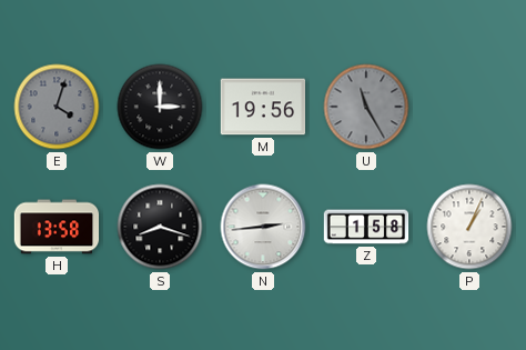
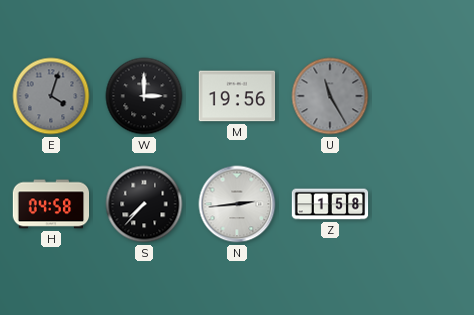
H: 13:58 -> 04:58
S: 8:18 -> 7:37
P: 1:04 -> none
